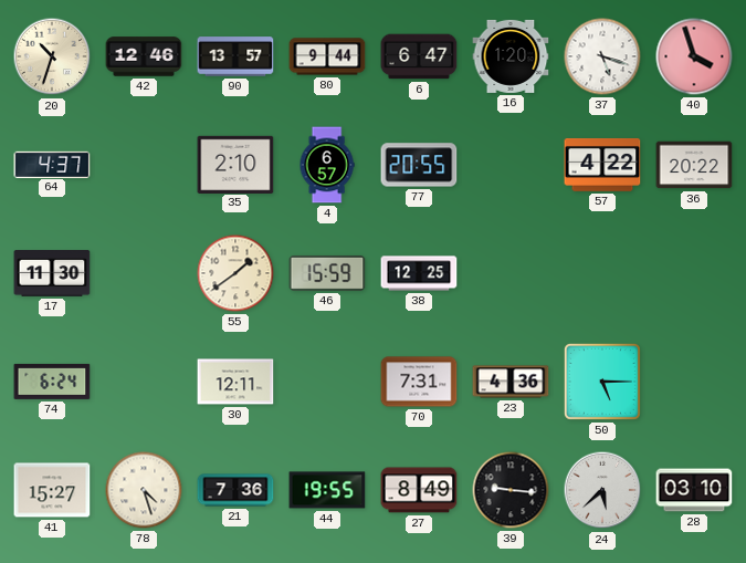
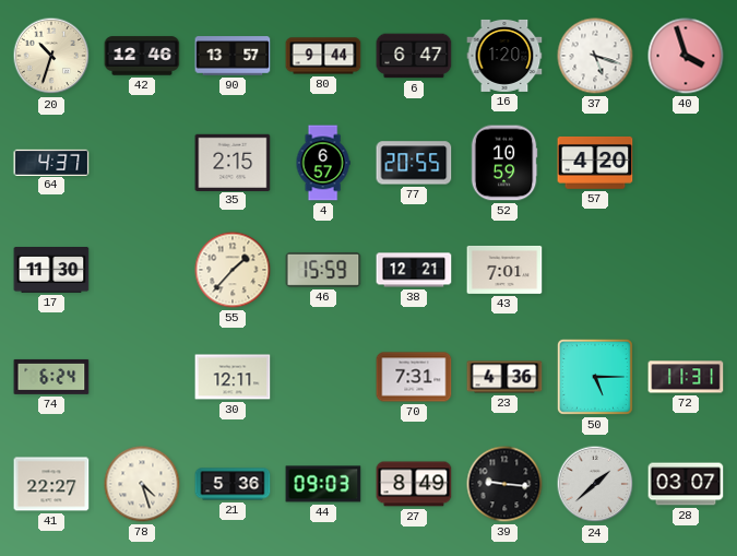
35: 2:10 -> 2:15
52: none -> 10:59
57: 4:22 -> 4:20
36: 20:22 -> none
55: 1:39 -> 1:37
38: 12:25 -> 12:21
43: none -> 7:01
72: none -> 11:31
41: 15:27 -> 22:27
21: 7:36 -> 5:36
44: 19:55 -> 09:03
24: 5:38 -> 1:38
28: 03:10 -> 03:07
